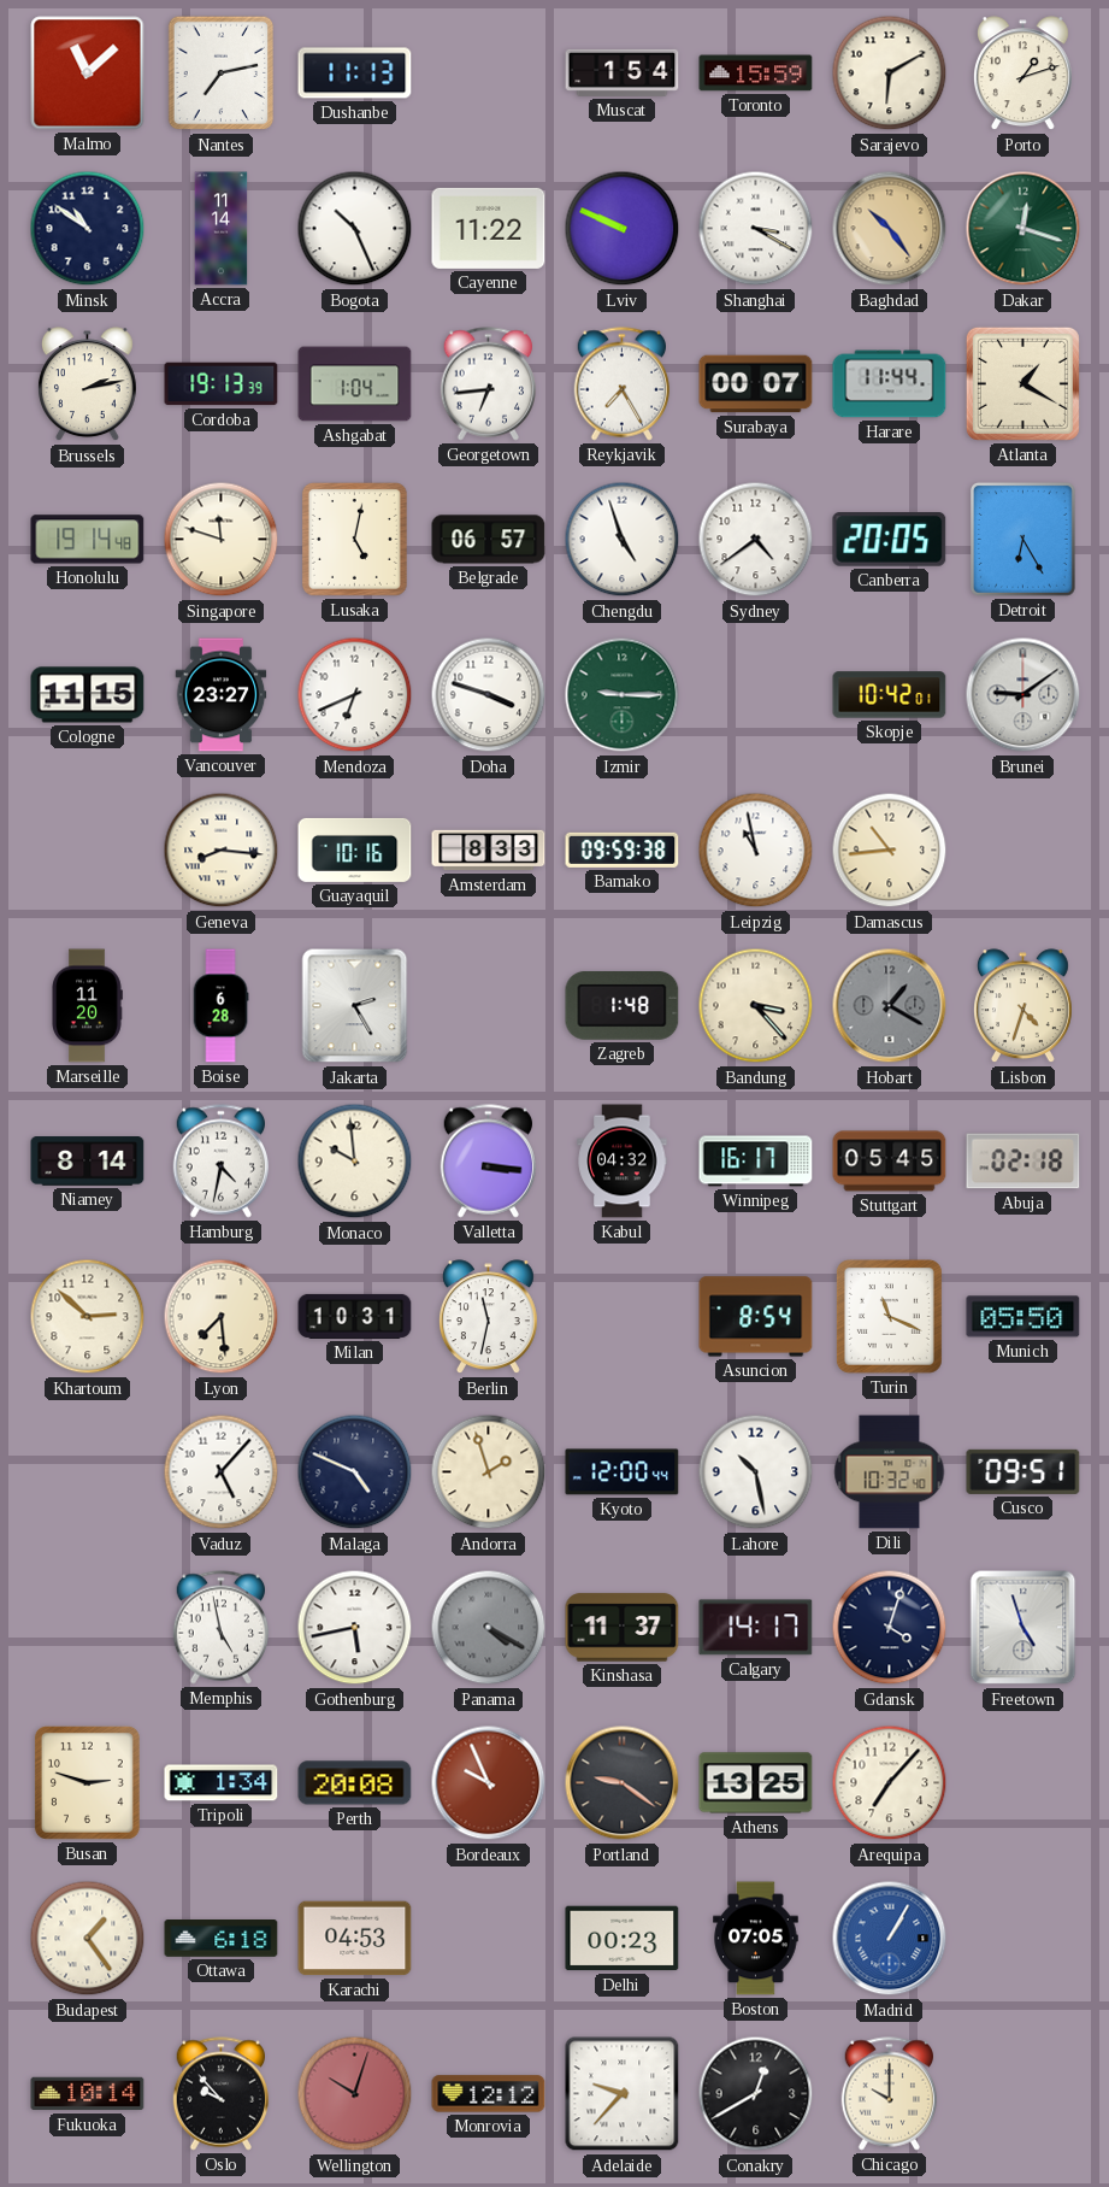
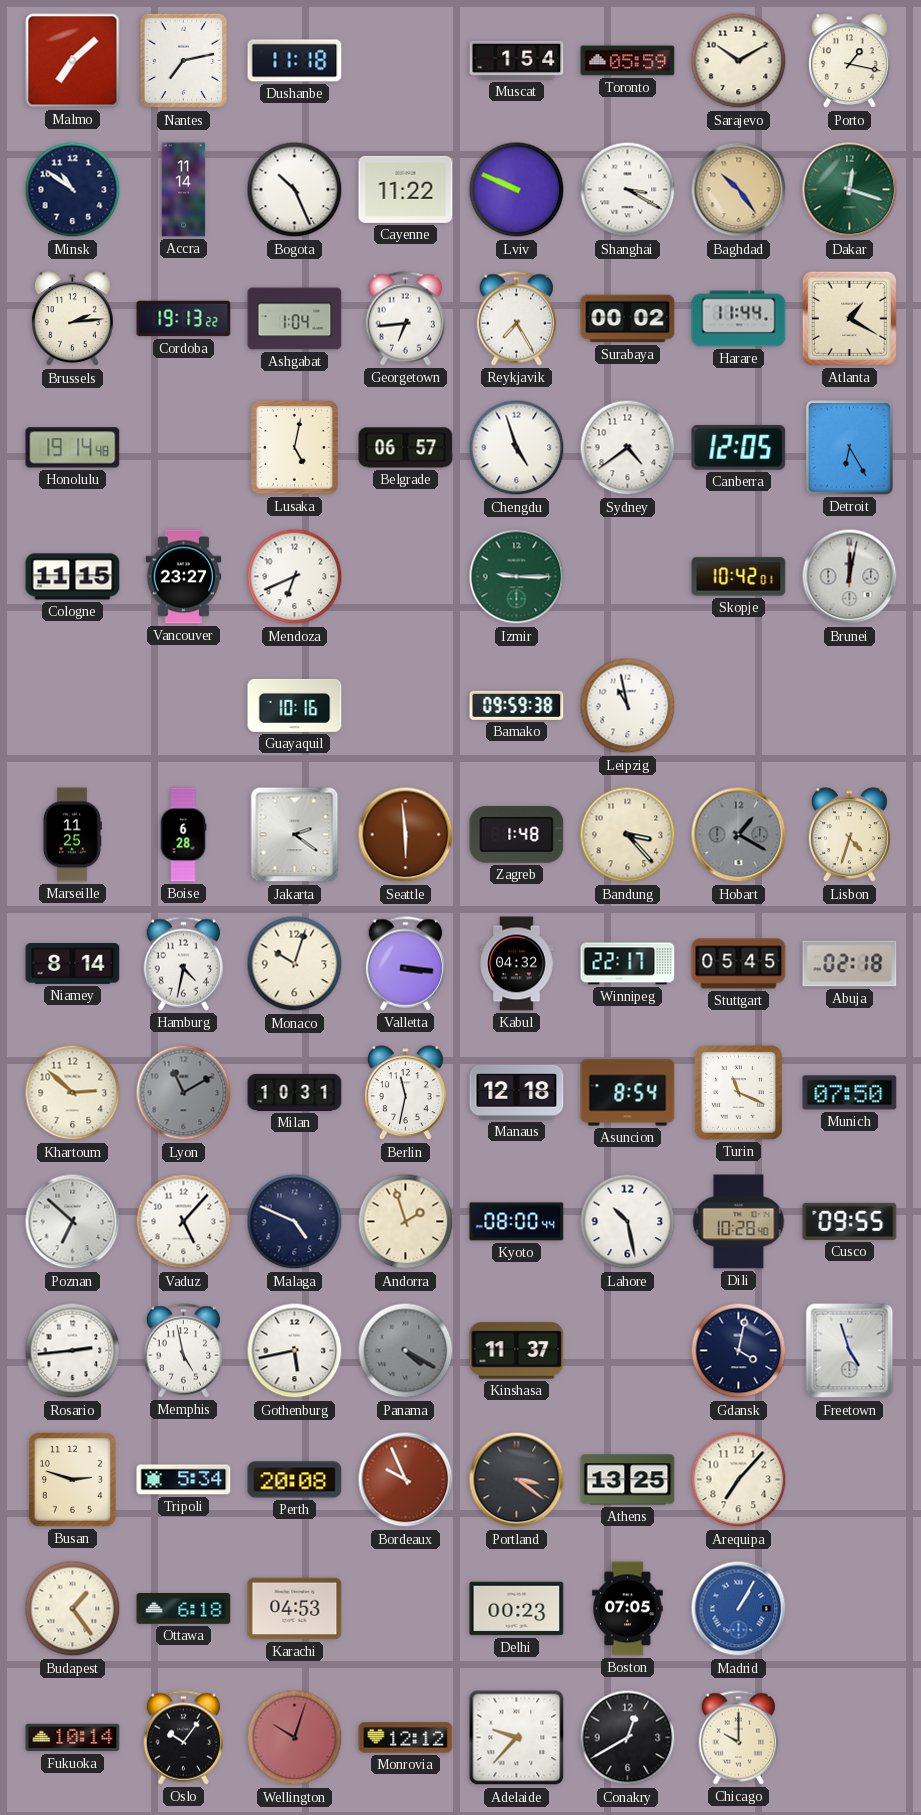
Malmo: 11:08 -> 7:08
Dushanbe: 11:13 -> 11:18
Toronto: 15:59 -> 05:59
Sarajevo: 6:10 -> 10:10
Porto: 1:12 -> 1:17
Brussels: 2:13 -> 2:14
Cordoba: 19:13:39 -> 19:13:22
Surabaya: 00:07 -> 00:02
Singapore: 11:48 -> none
Canberra: 20:05 -> 12:05
Doha: 3:48 -> none
Brunei: 9:09 -> 12:02
Geneva: 8:16 -> none
Amsterdam: 8:33 -> none
Damascus: 10:44 -> none
Marseille: 11:20 -> 11:25
Jakarta: 2:25 -> 2:21
Seattle: none -> 5:59
Monaco: 9:59 -> 10:03
Winnipeg: 16:17 -> 22:17
Lyon: 7:29 -> 11:10
Lyon dial: cream -> grey
Manaus: none -> 12:18
Munich: 05:50 -> 07:50
Poznan: none -> 6:52
Kyoto: 12:00 -> 08:00
Dili: 10:32 -> 10:28
Cusco: 09:51 -> 09:55
Rosario: none -> 2:44
Calgary: 14:17 -> none
Gdansk: 4:03 -> 4:02
Tripoli: 1:34 -> 5:34
Portland: 9:21 -> 3:21
Oslo: 9:53 -> 10:06
